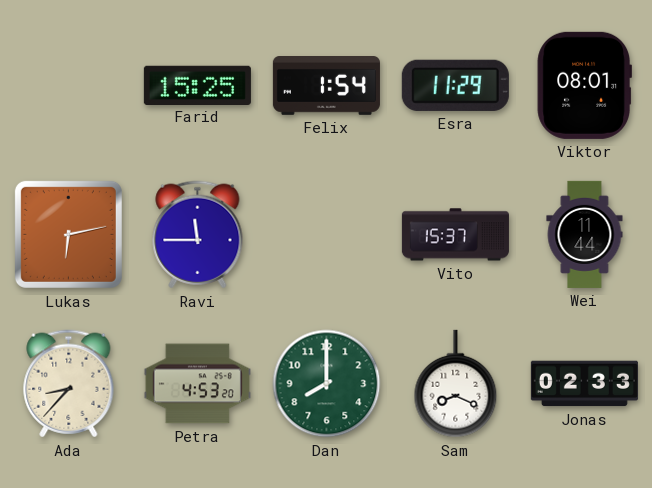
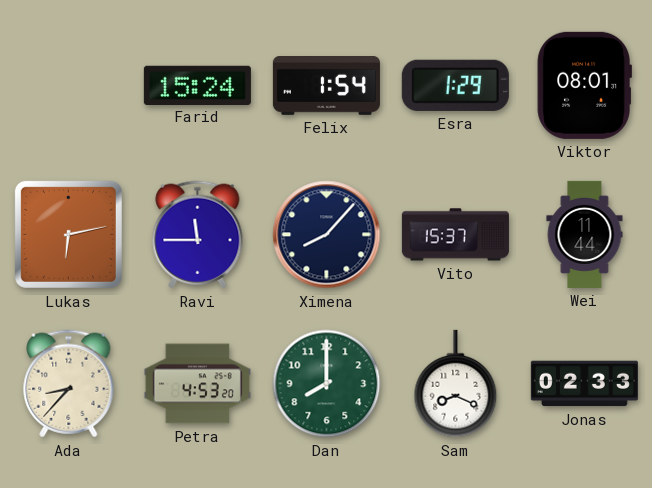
Farid: 15:25 -> 15:24
Esra: 11:29 -> 1:29
Ximena: none -> 8:07
